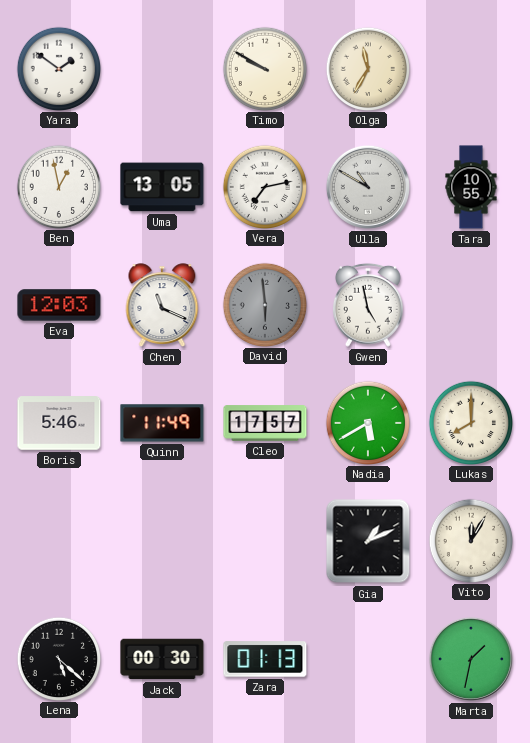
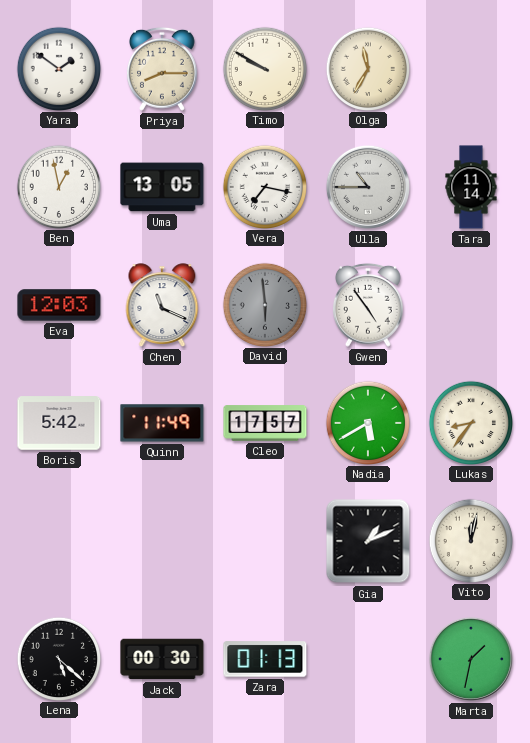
Priya: none -> 8:15
Vera: 7:13 -> 7:17
Ulla: 10:50 -> 10:45
Tara: 10:55 -> 11:14
Gwen: 4:58 -> 4:54
Boris: 5:46 -> 5:42
Lukas: 8:00 -> 8:36
Vito: 12:05 -> 12:02
